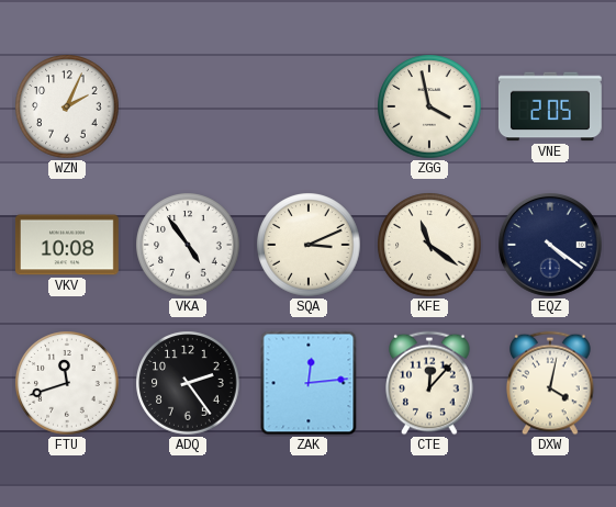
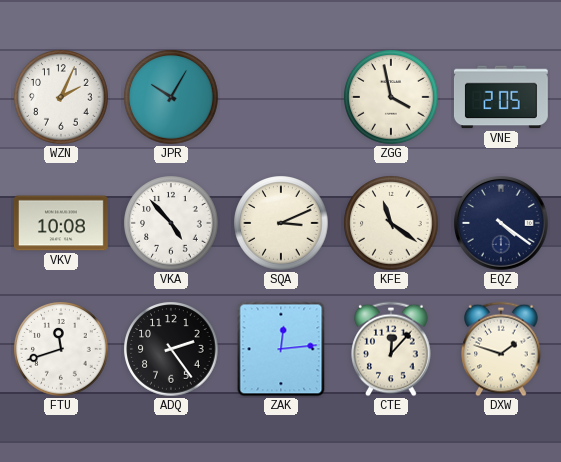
JPR: none -> 10:05
VKA: 4:54 -> 4:53
DXW: 4:02 -> 1:48
